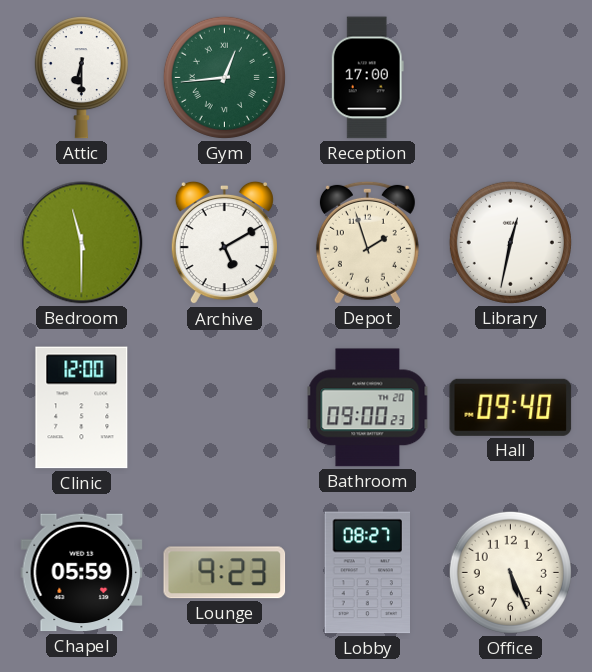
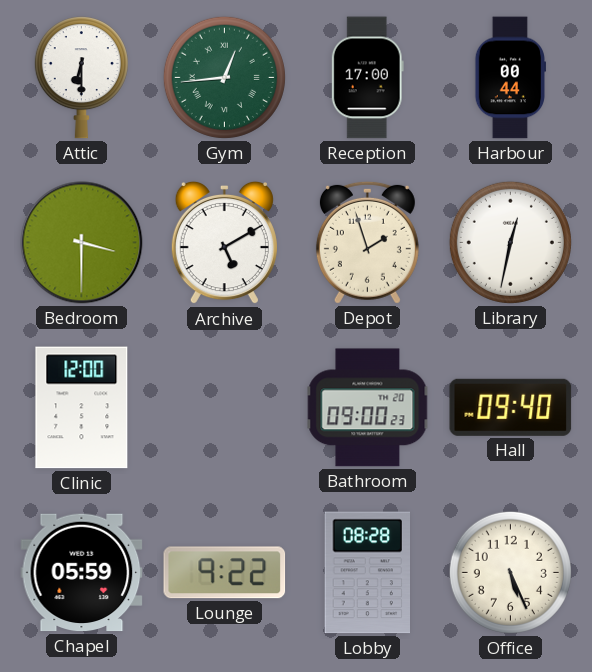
Harbour: none -> 00:44
Bedroom: 11:30 -> 3:30
Lounge: 9:23 -> 9:22
Lobby: 08:27 -> 08:28
